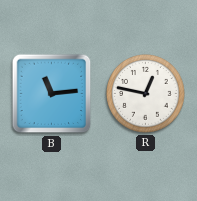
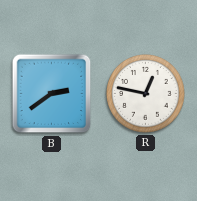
B: 11:14 -> 2:39
